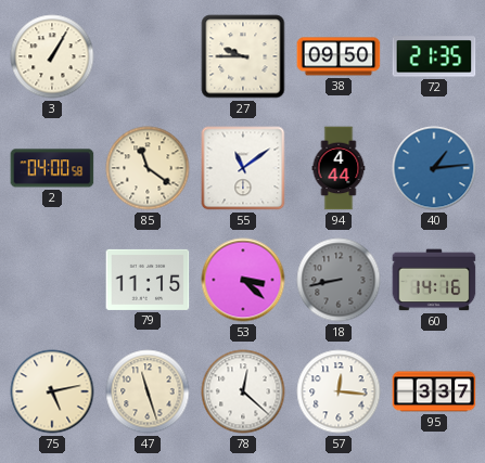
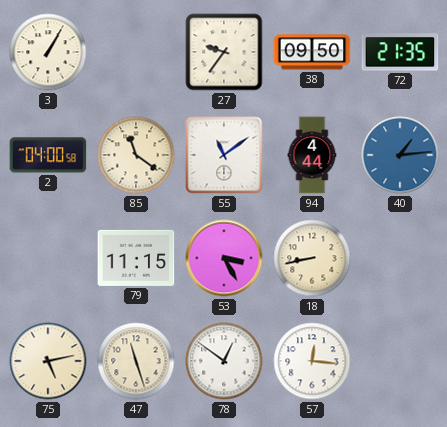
27: 9:45 -> 9:36
53: 3:22 -> 3:25
18 dial: grey -> cream
60: 14:16 -> none
78: 12:22 -> 12:51
95: 3:37 -> none
